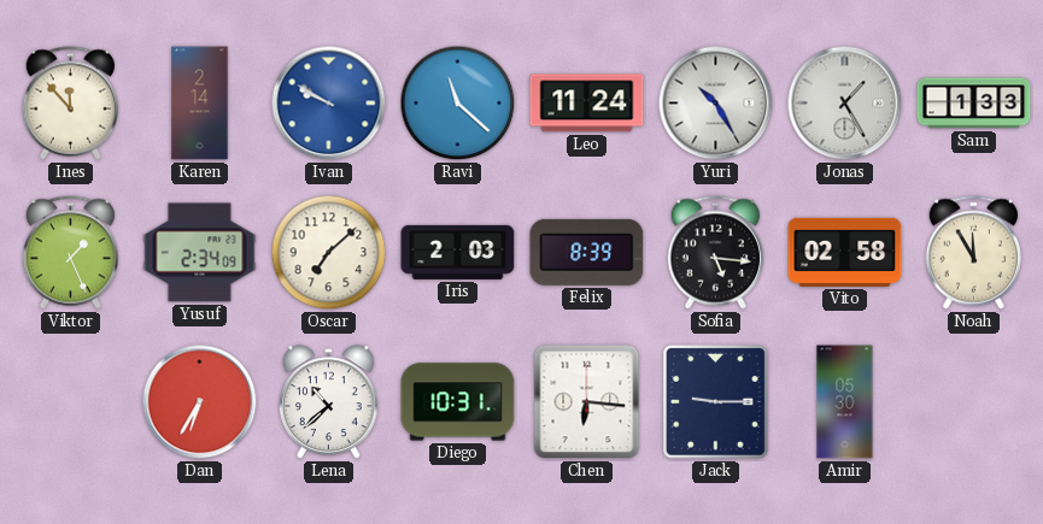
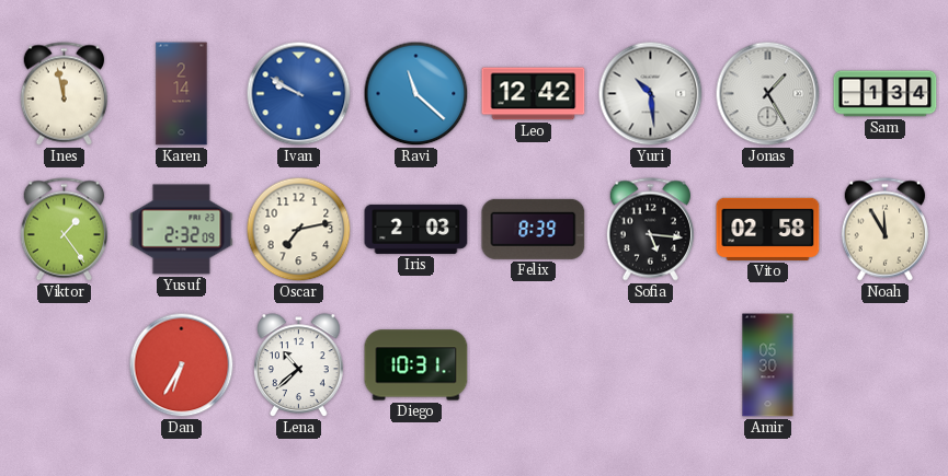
Ines: 11:53 -> 11:58
Leo: 11:24 -> 12:42
Yuri: 10:25 -> 10:29
Sam: 1:33 -> 1:34
Viktor: 1:26 -> 1:24
Yusuf: 2:34 -> 2:32
Oscar: 7:08 -> 7:13
Chen: 6:16 -> none
Jack: 9:15 -> none
